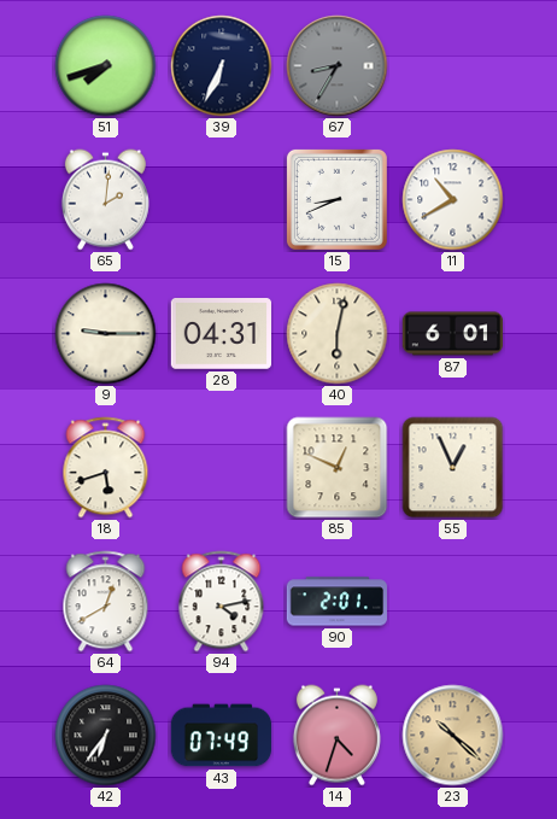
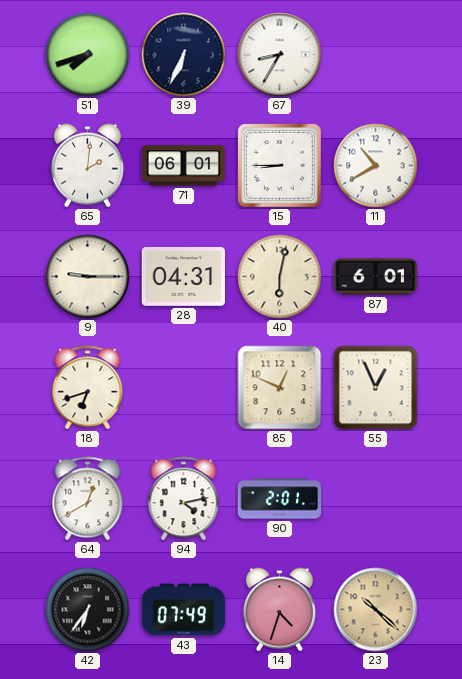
67 dial: grey -> white
71: none -> 06:01
15: 8:41 -> 8:45
18: 5:42 -> 6:42
